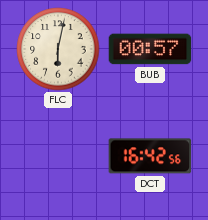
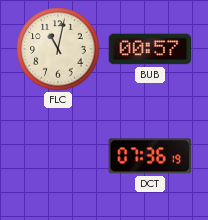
FLC: 6:02 -> 11:02
DCT: 16:42 -> 07:36
